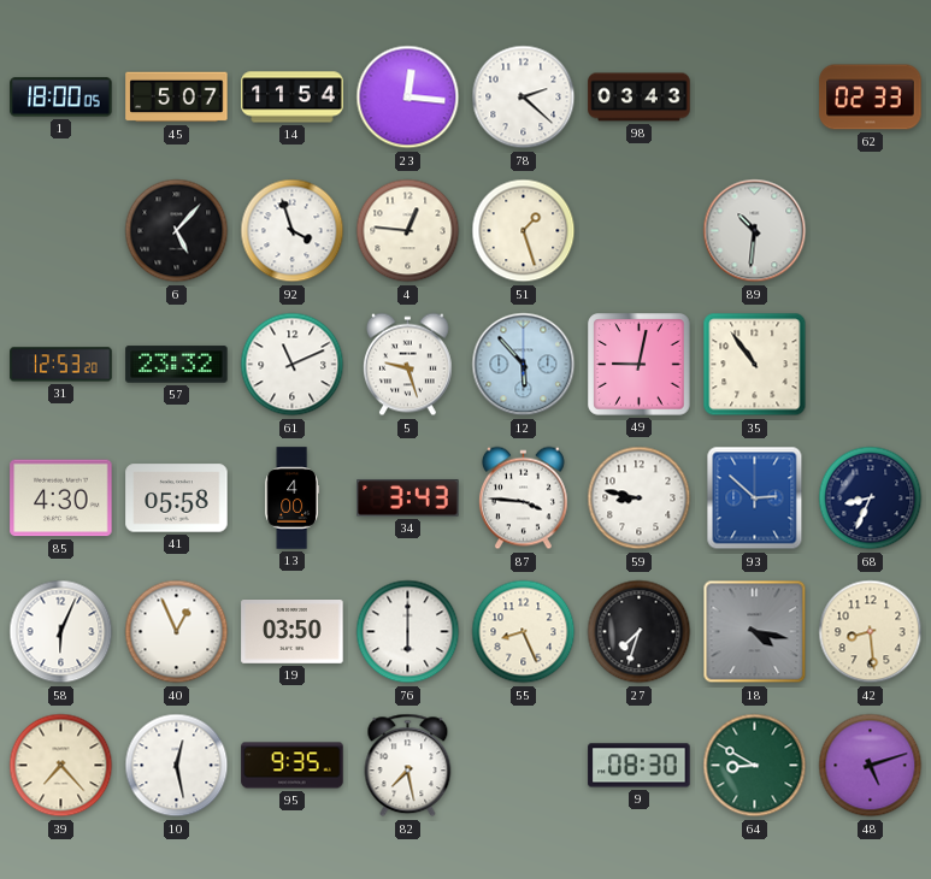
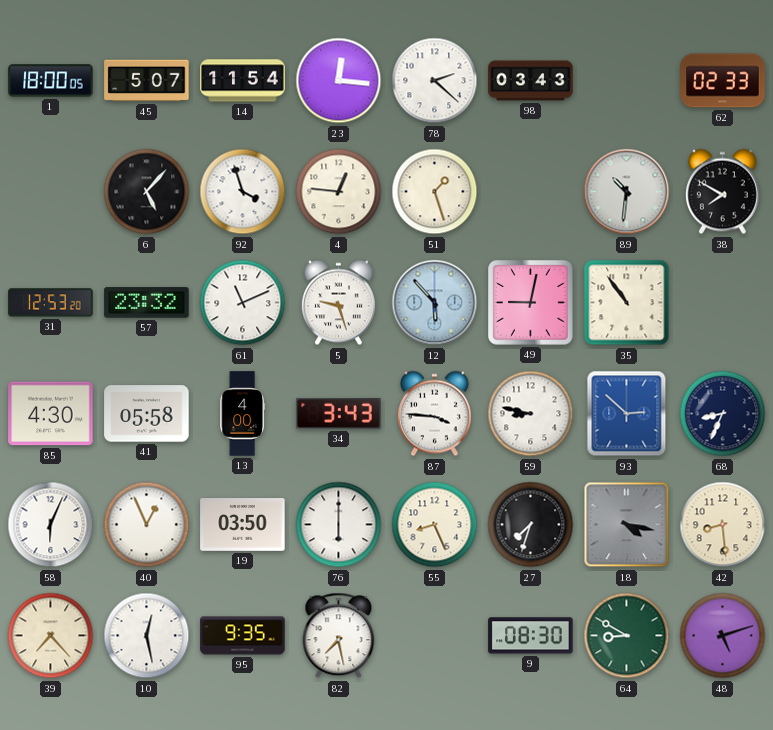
38: none -> 7:50
